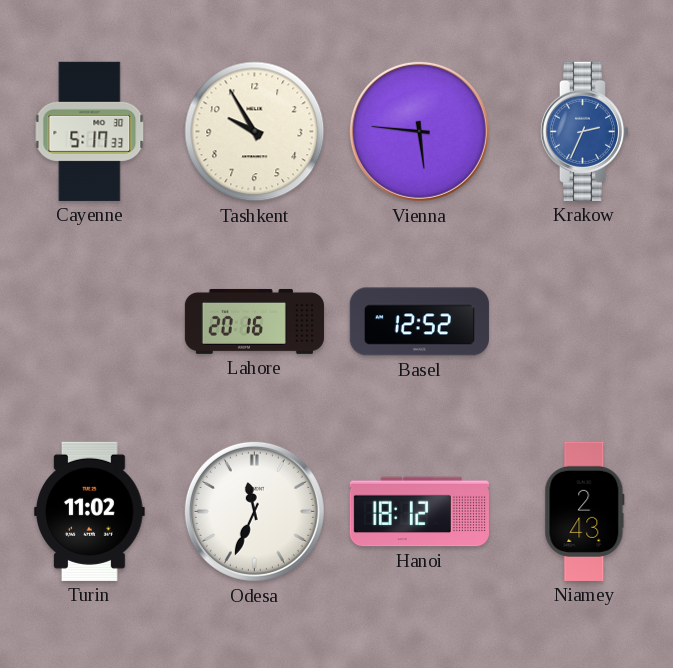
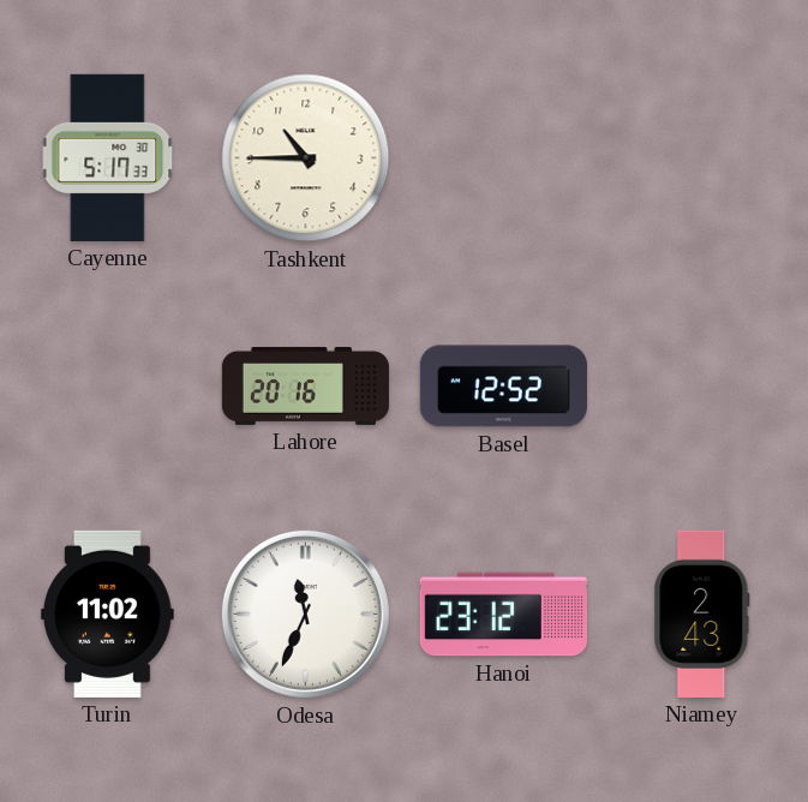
Tashkent: 9:55 -> 10:45
Vienna: 5:46 -> none
Krakow: 2:34 -> none
Hanoi: 18:12 -> 23:12
